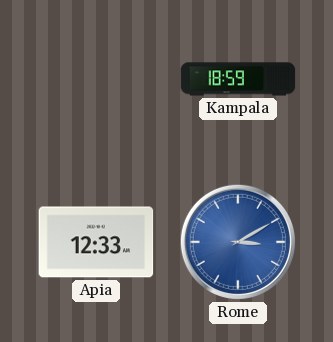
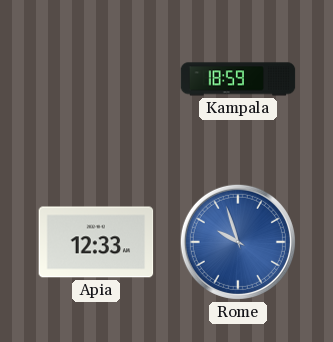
Rome: 3:10 -> 9:57
